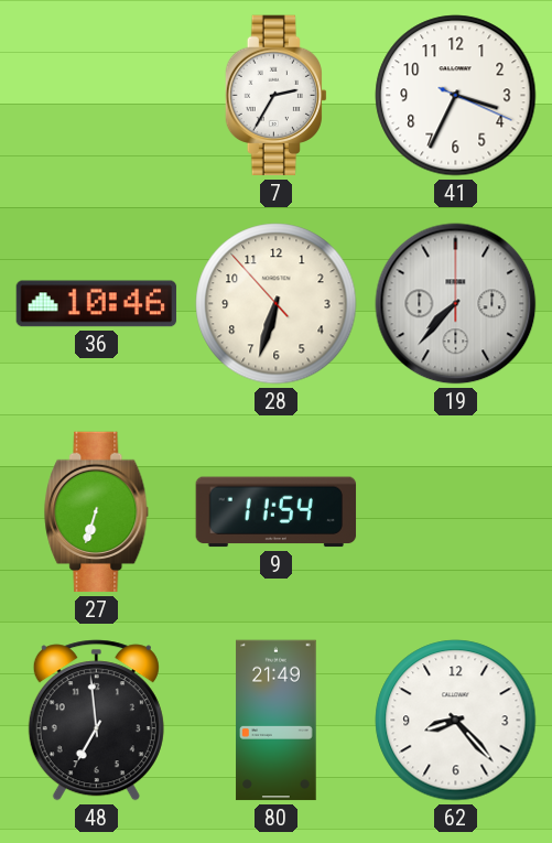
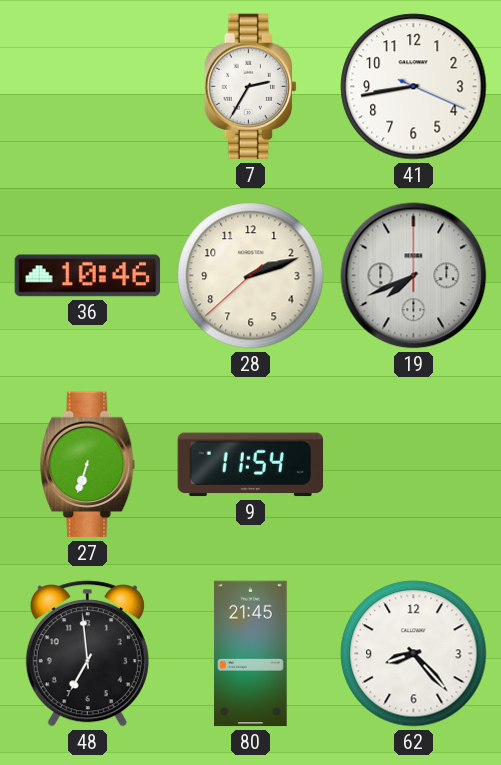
41: 3:34 -> 8:43
28: 6:32 -> 2:11
19: 7:37 -> 7:41
80: 21:49 -> 21:45
